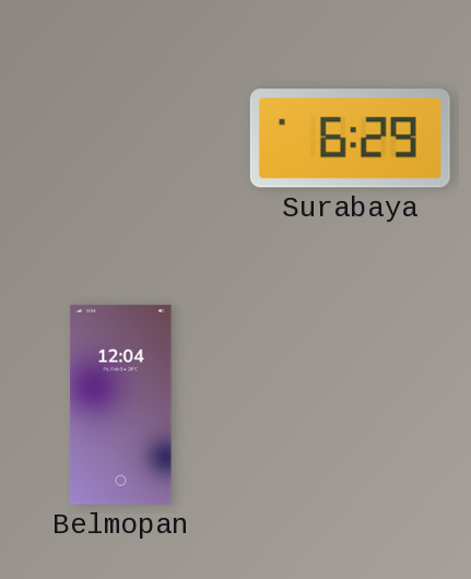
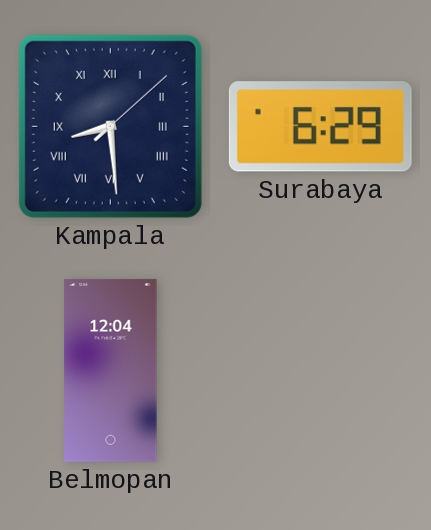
Kampala: none -> 8:29
